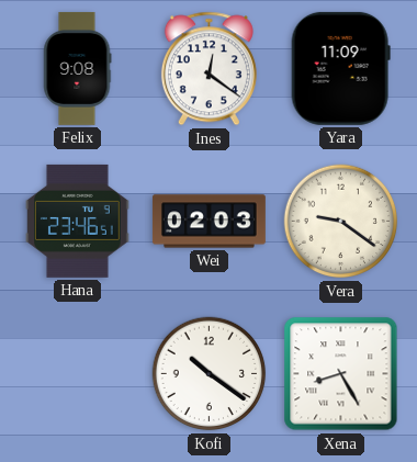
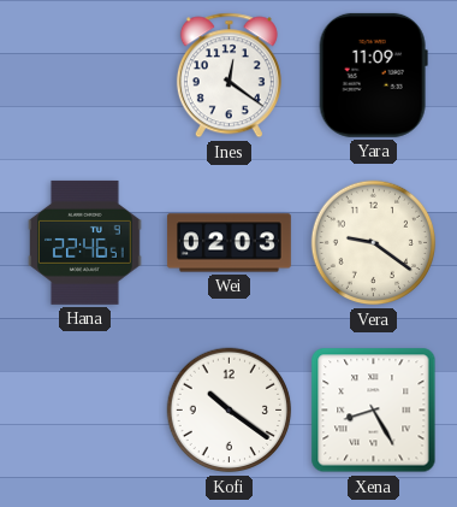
Felix: 9:08 -> none
Hana: 23:46 -> 22:46
